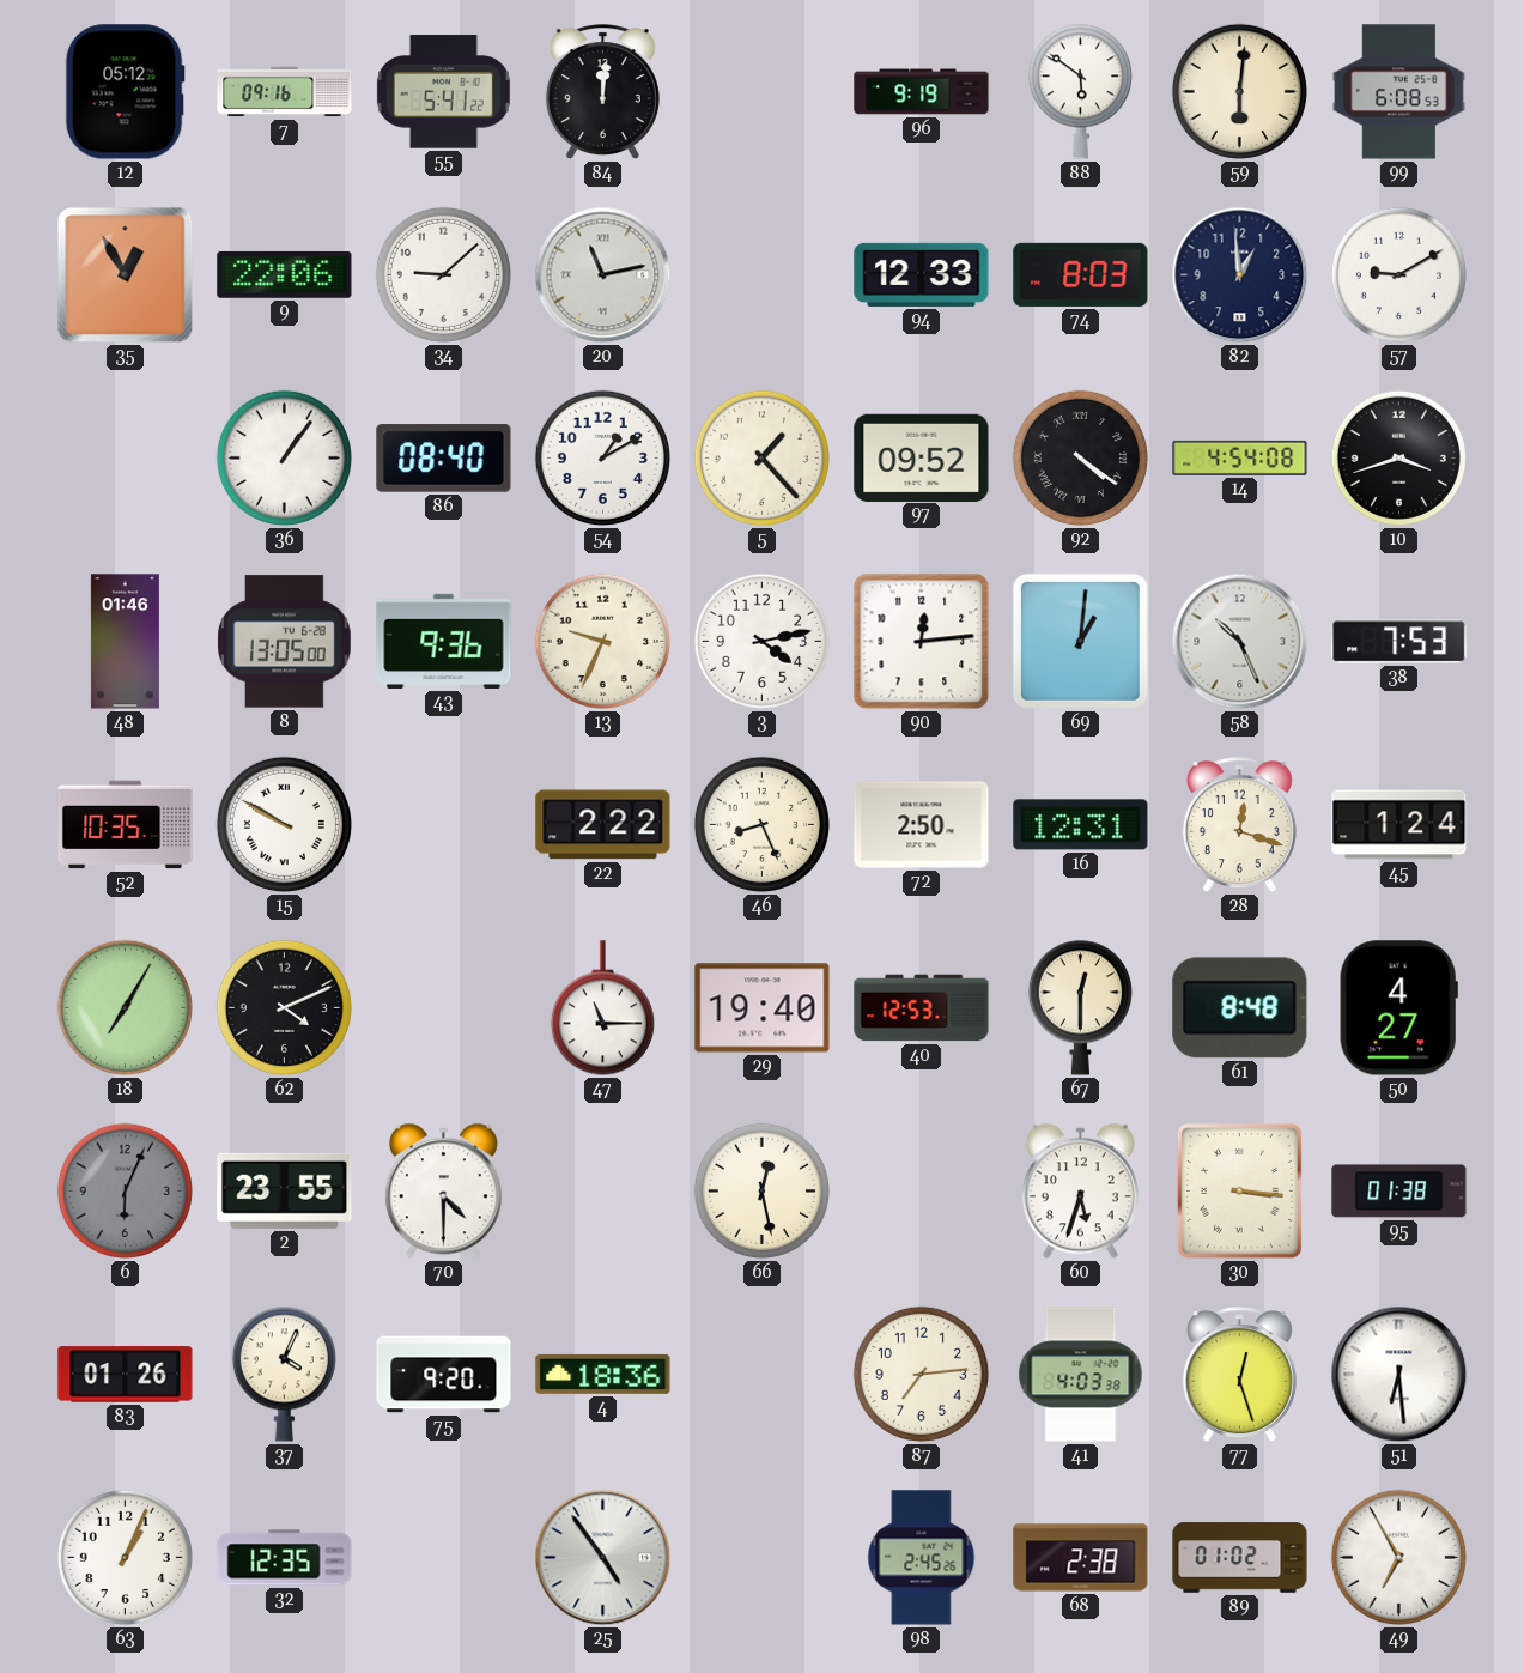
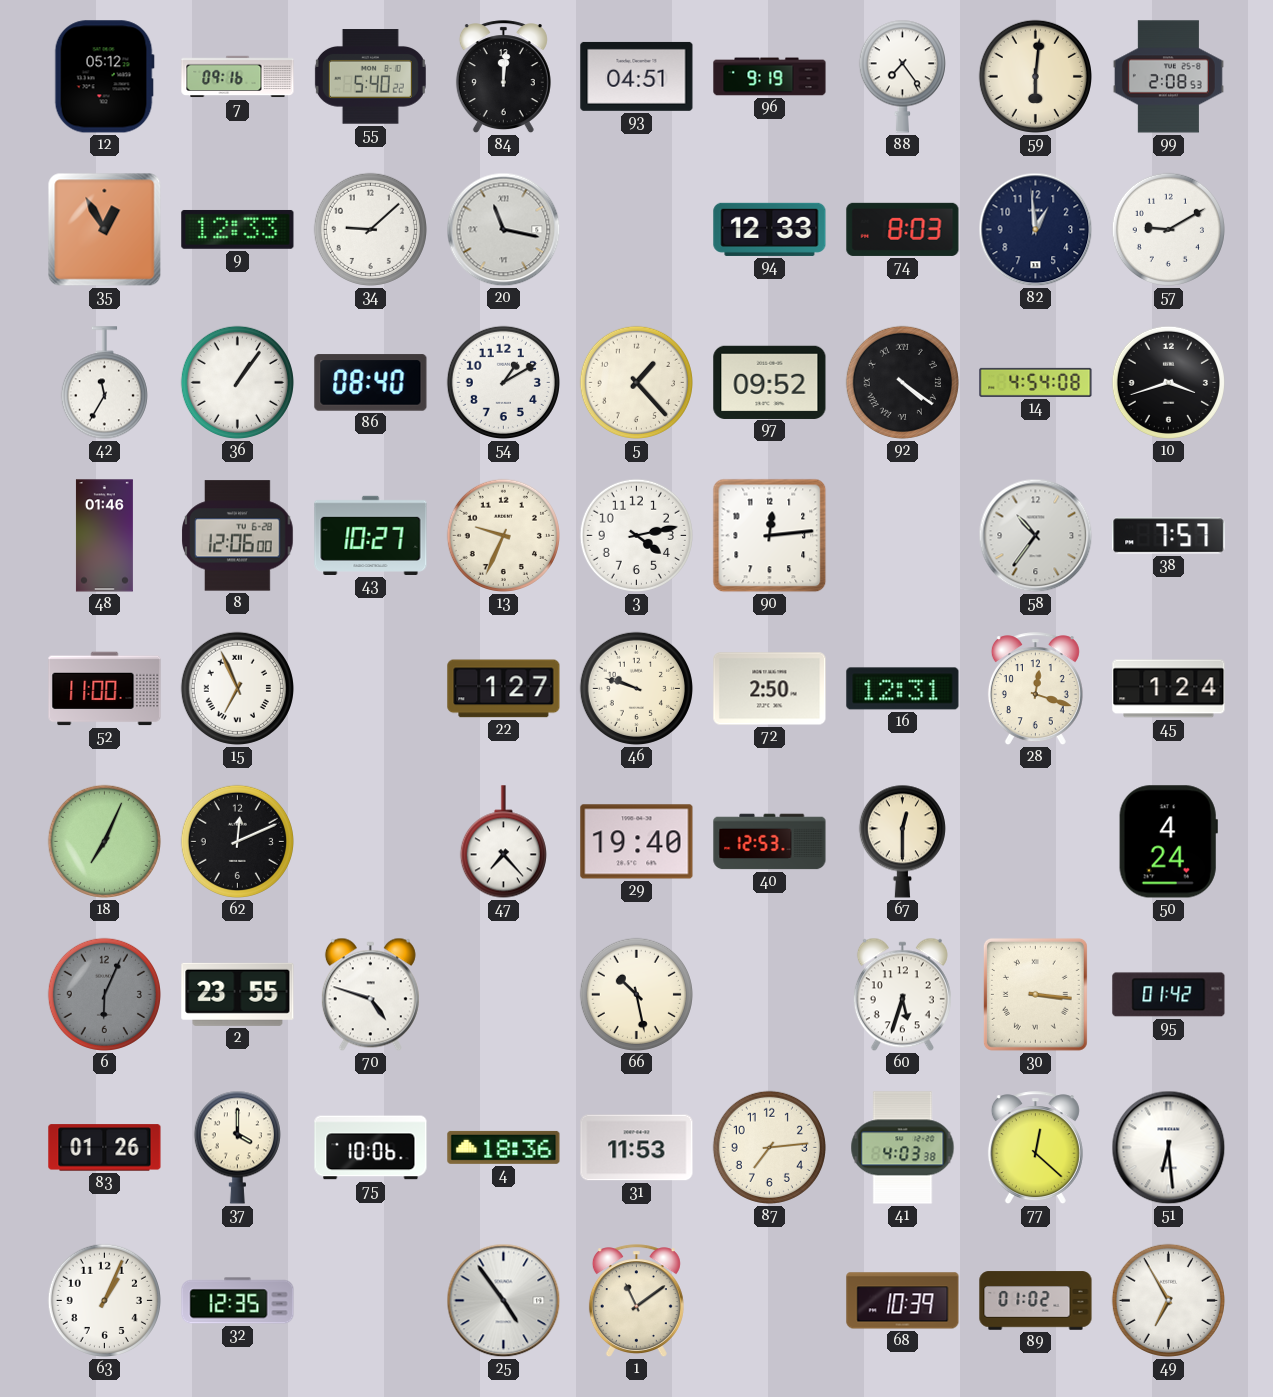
55: 5:41 -> 5:40
93: none -> 04:51
88: 5:51 -> 7:24
99: 6:08 -> 2:08
9: 22:06 -> 12:33
20: 11:13 -> 11:17
42: none -> 11:35
8: 13:05 -> 12:06
43: 9:36 -> 10:27
69: 1:01 -> none
58: 10:26 -> 10:36
38: 7:53 -> 7:57
52: 10:35 -> 11:00
15: 9:50 -> 6:56
22: 2:22 -> 1:27
46: 8:26 -> 9:48
18: 7:05 -> 7:04
62: 4:11 -> 12:11
47: 11:15 -> 7:23
61: 8:48 -> none
50: 4:27 -> 4:24
70: 4:30 -> 4:48
66: 12:28 -> 10:28
95: 01:38 -> 01:42
37: 4:04 -> 4:00
75: 9:20 -> 10:06
31: none -> 11:53
77: 12:27 -> 12:22
1: none -> 11:09
98: 2:45 -> none
68: 2:38 -> 10:39
